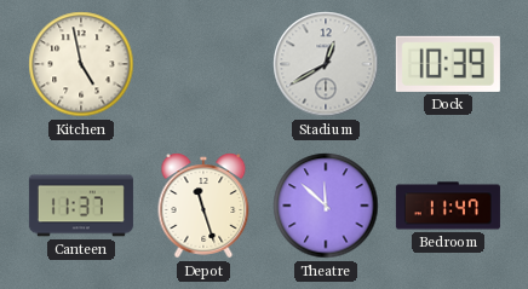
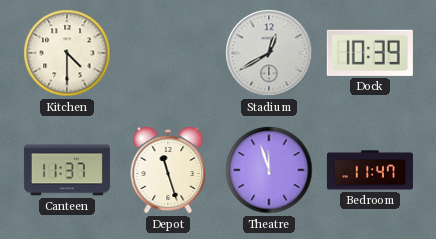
Kitchen: 4:58 -> 4:30
Theatre: 11:52 -> 11:57
